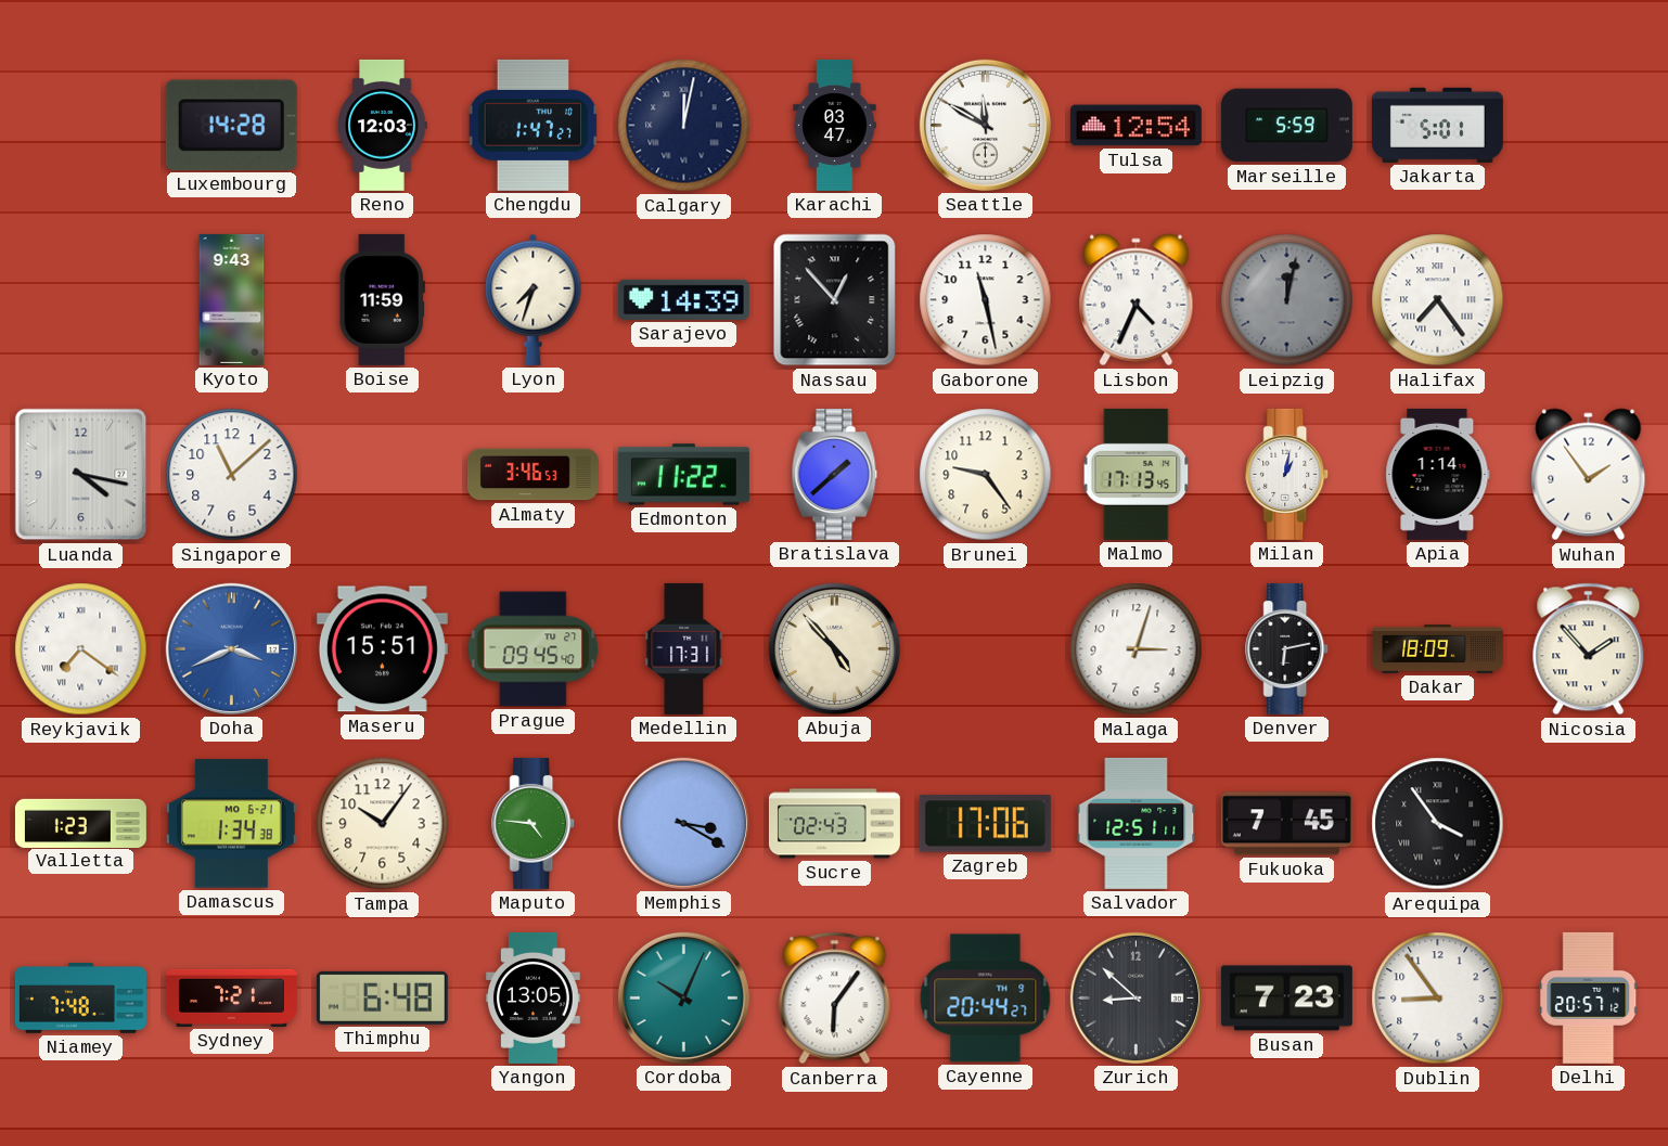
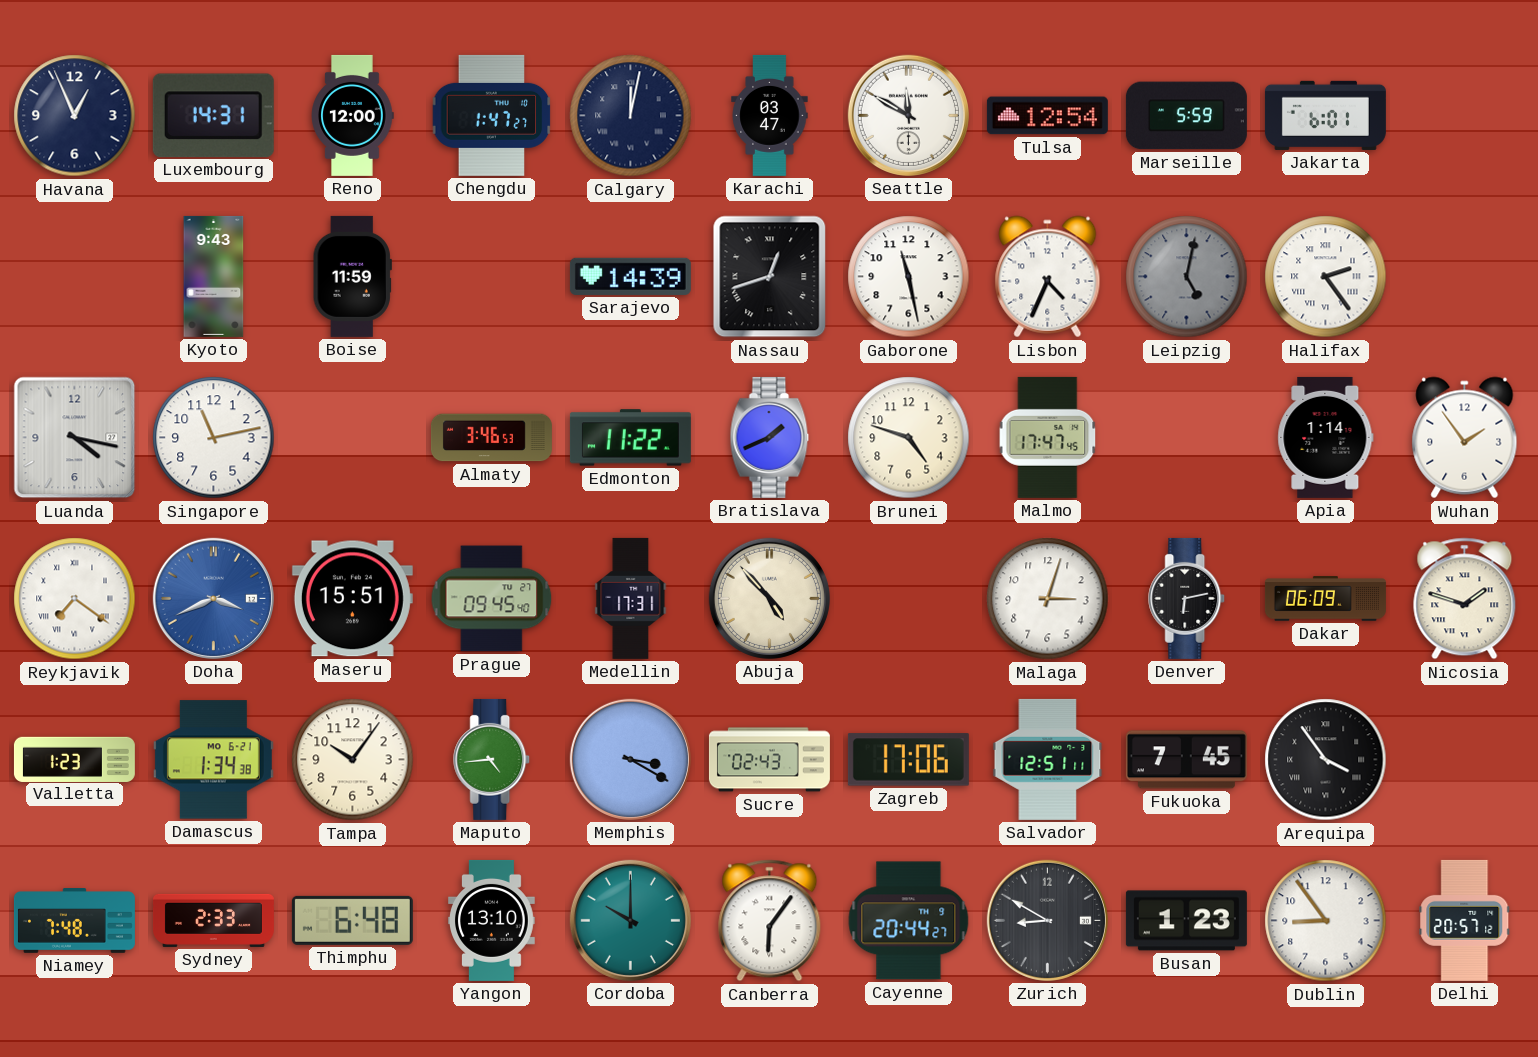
Havana: none -> 12:56
Luxembourg: 14:28 -> 14:31
Reno: 12:03 -> 12:00
Jakarta: 5:01 -> 6:01
Lyon: 7:33 -> none
Nassau: 12:53 -> 12:42
Leipzig: 12:02 -> 5:02
Halifax: 7:24 -> 2:24
Singapore: 11:08 -> 11:13
Bratislava: 1:38 -> 1:41
Brunei: 9:24 -> 4:48
Malmo: 17:13 -> 17:47
Milan: 1:02 -> none
Dakar: 18:09 -> 06:09
Nicosia: 1:53 -> 1:48
Maputo: 4:46 -> 4:44
Sydney: 7:21 -> 2:33
Yangon: 13:05 -> 13:10
Cordoba: 10:04 -> 10:00
Zurich: 8:52 -> 8:50
Busan: 7:23 -> 1:23
